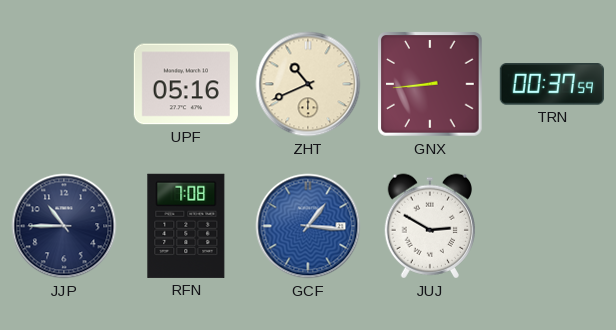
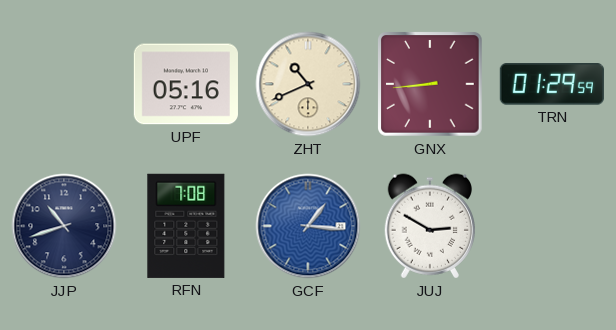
TRN: 00:37 -> 01:29
JJP: 10:45 -> 10:42
